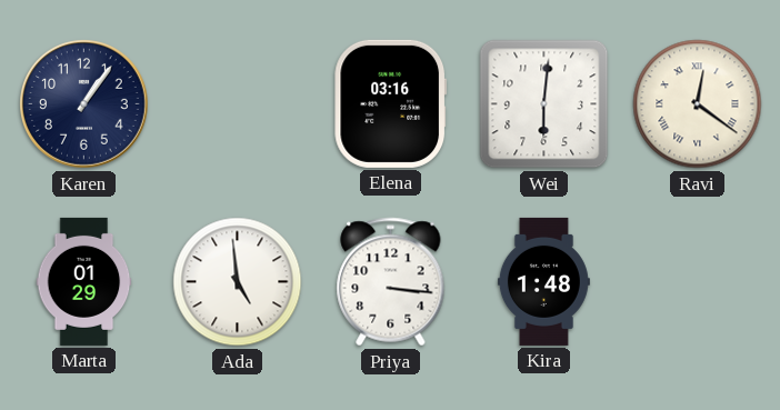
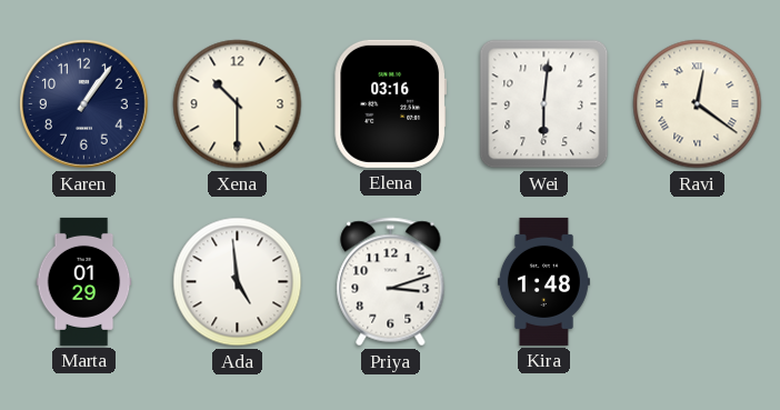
Xena: none -> 10:30
Priya: 3:16 -> 3:12
